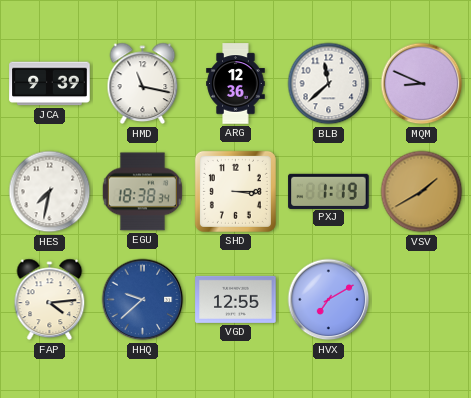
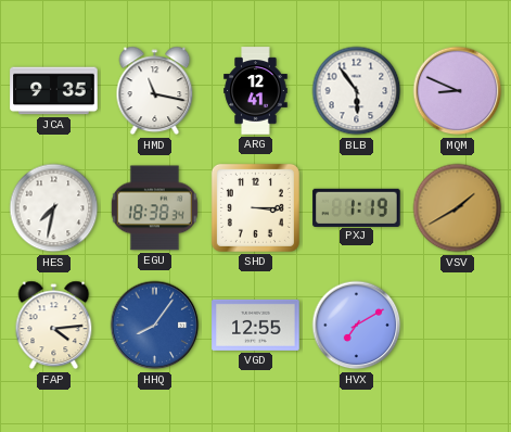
JCA: 9:39 -> 9:35
ARG: 12:36 -> 12:41
BLB: 11:38 -> 5:54
HHQ: 9:38 -> 8:06
